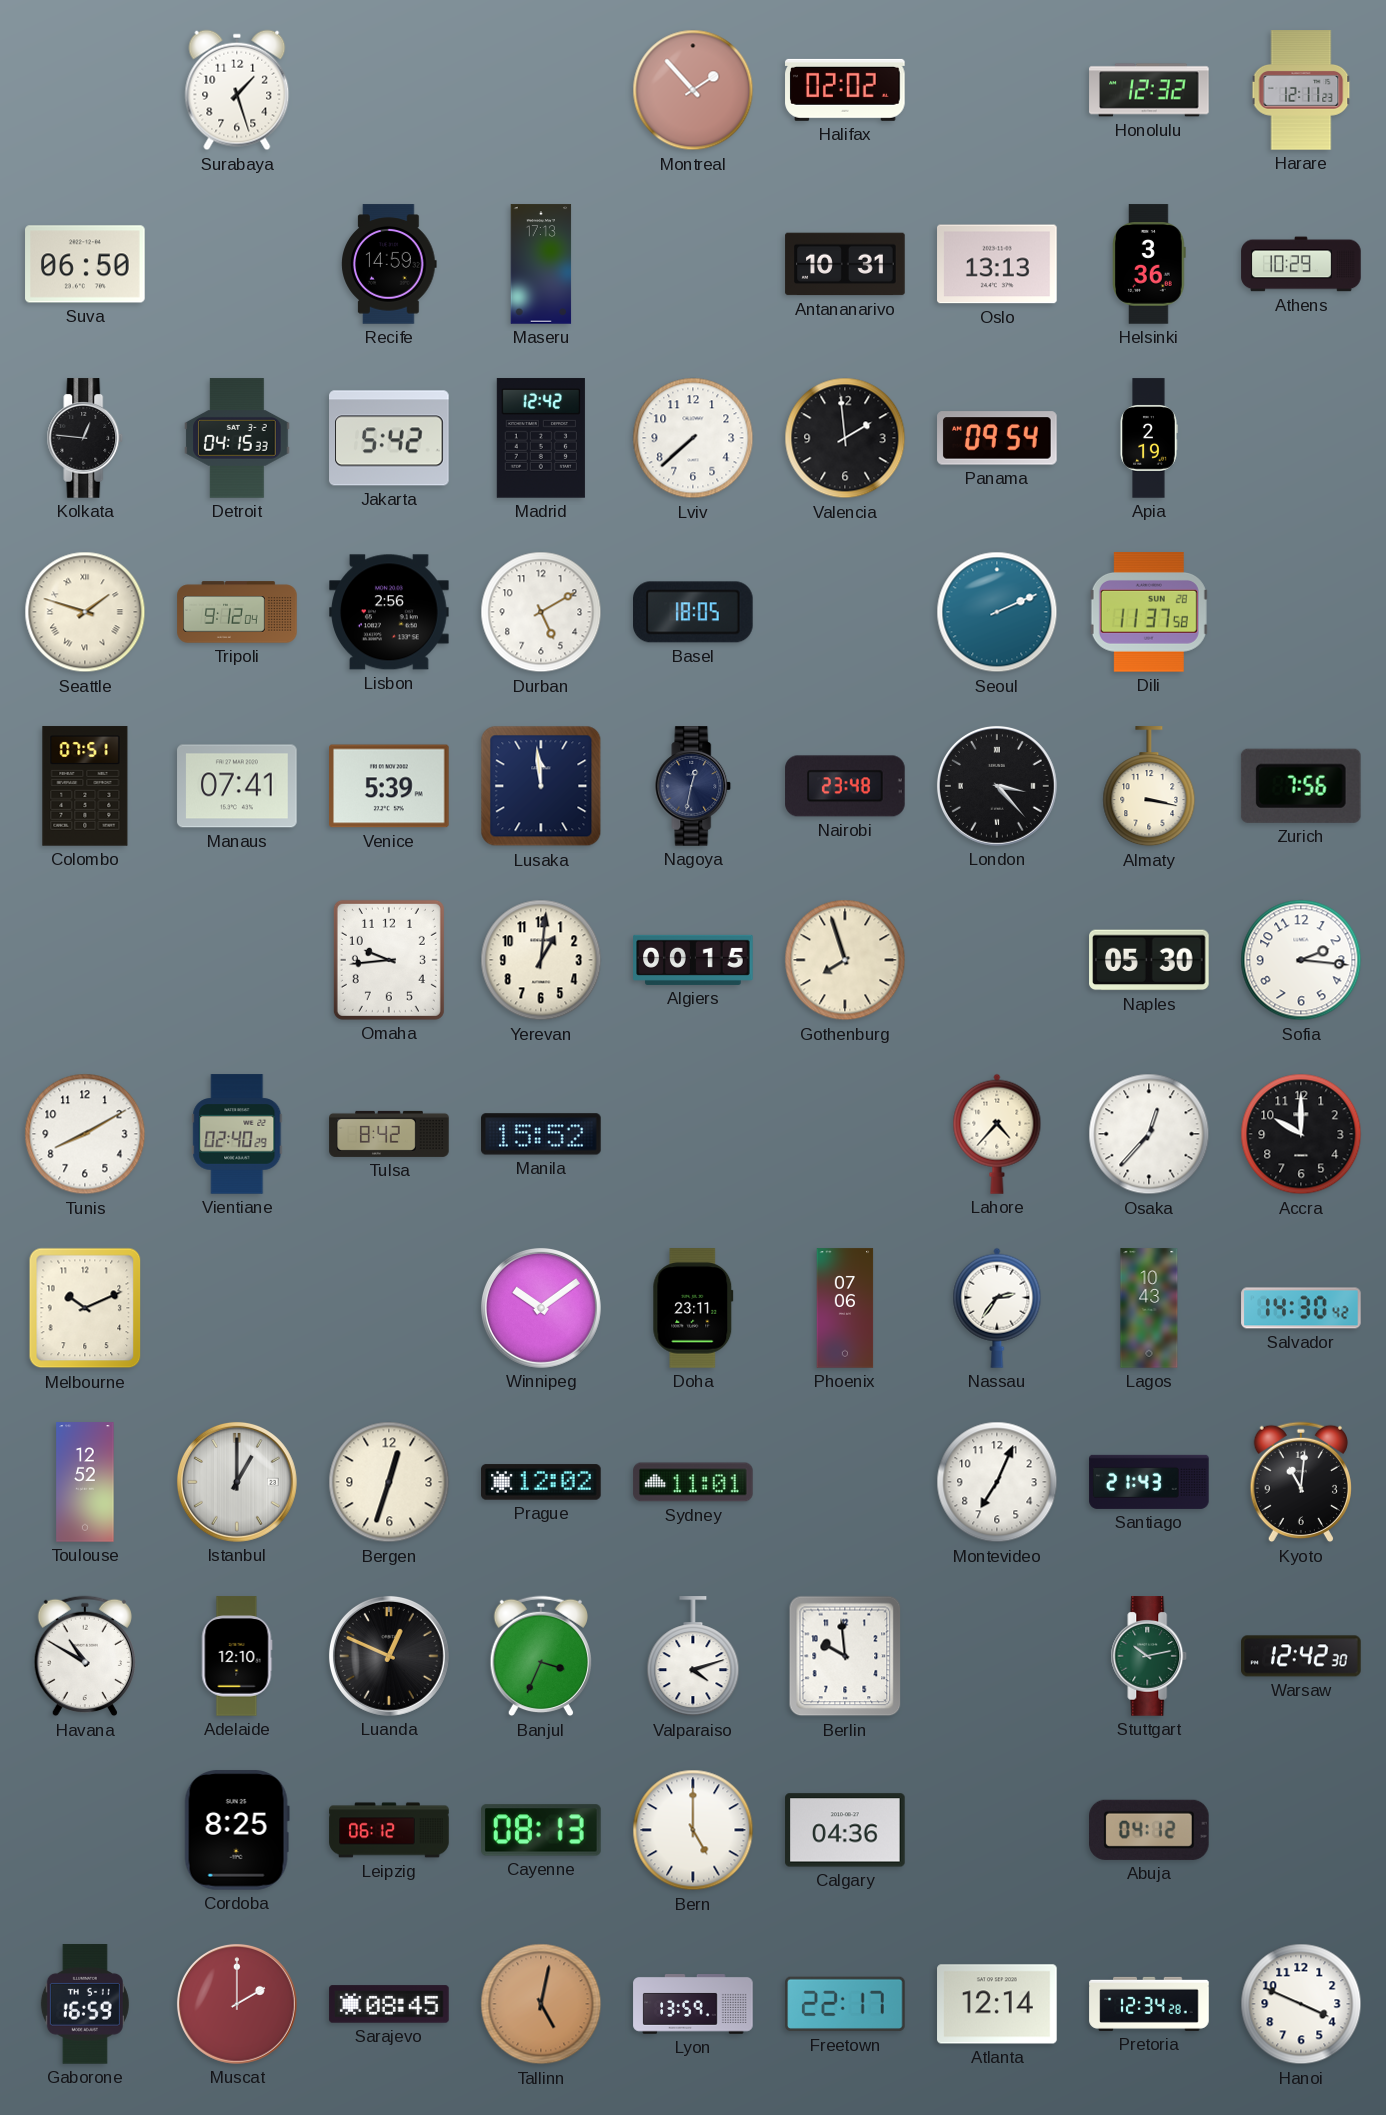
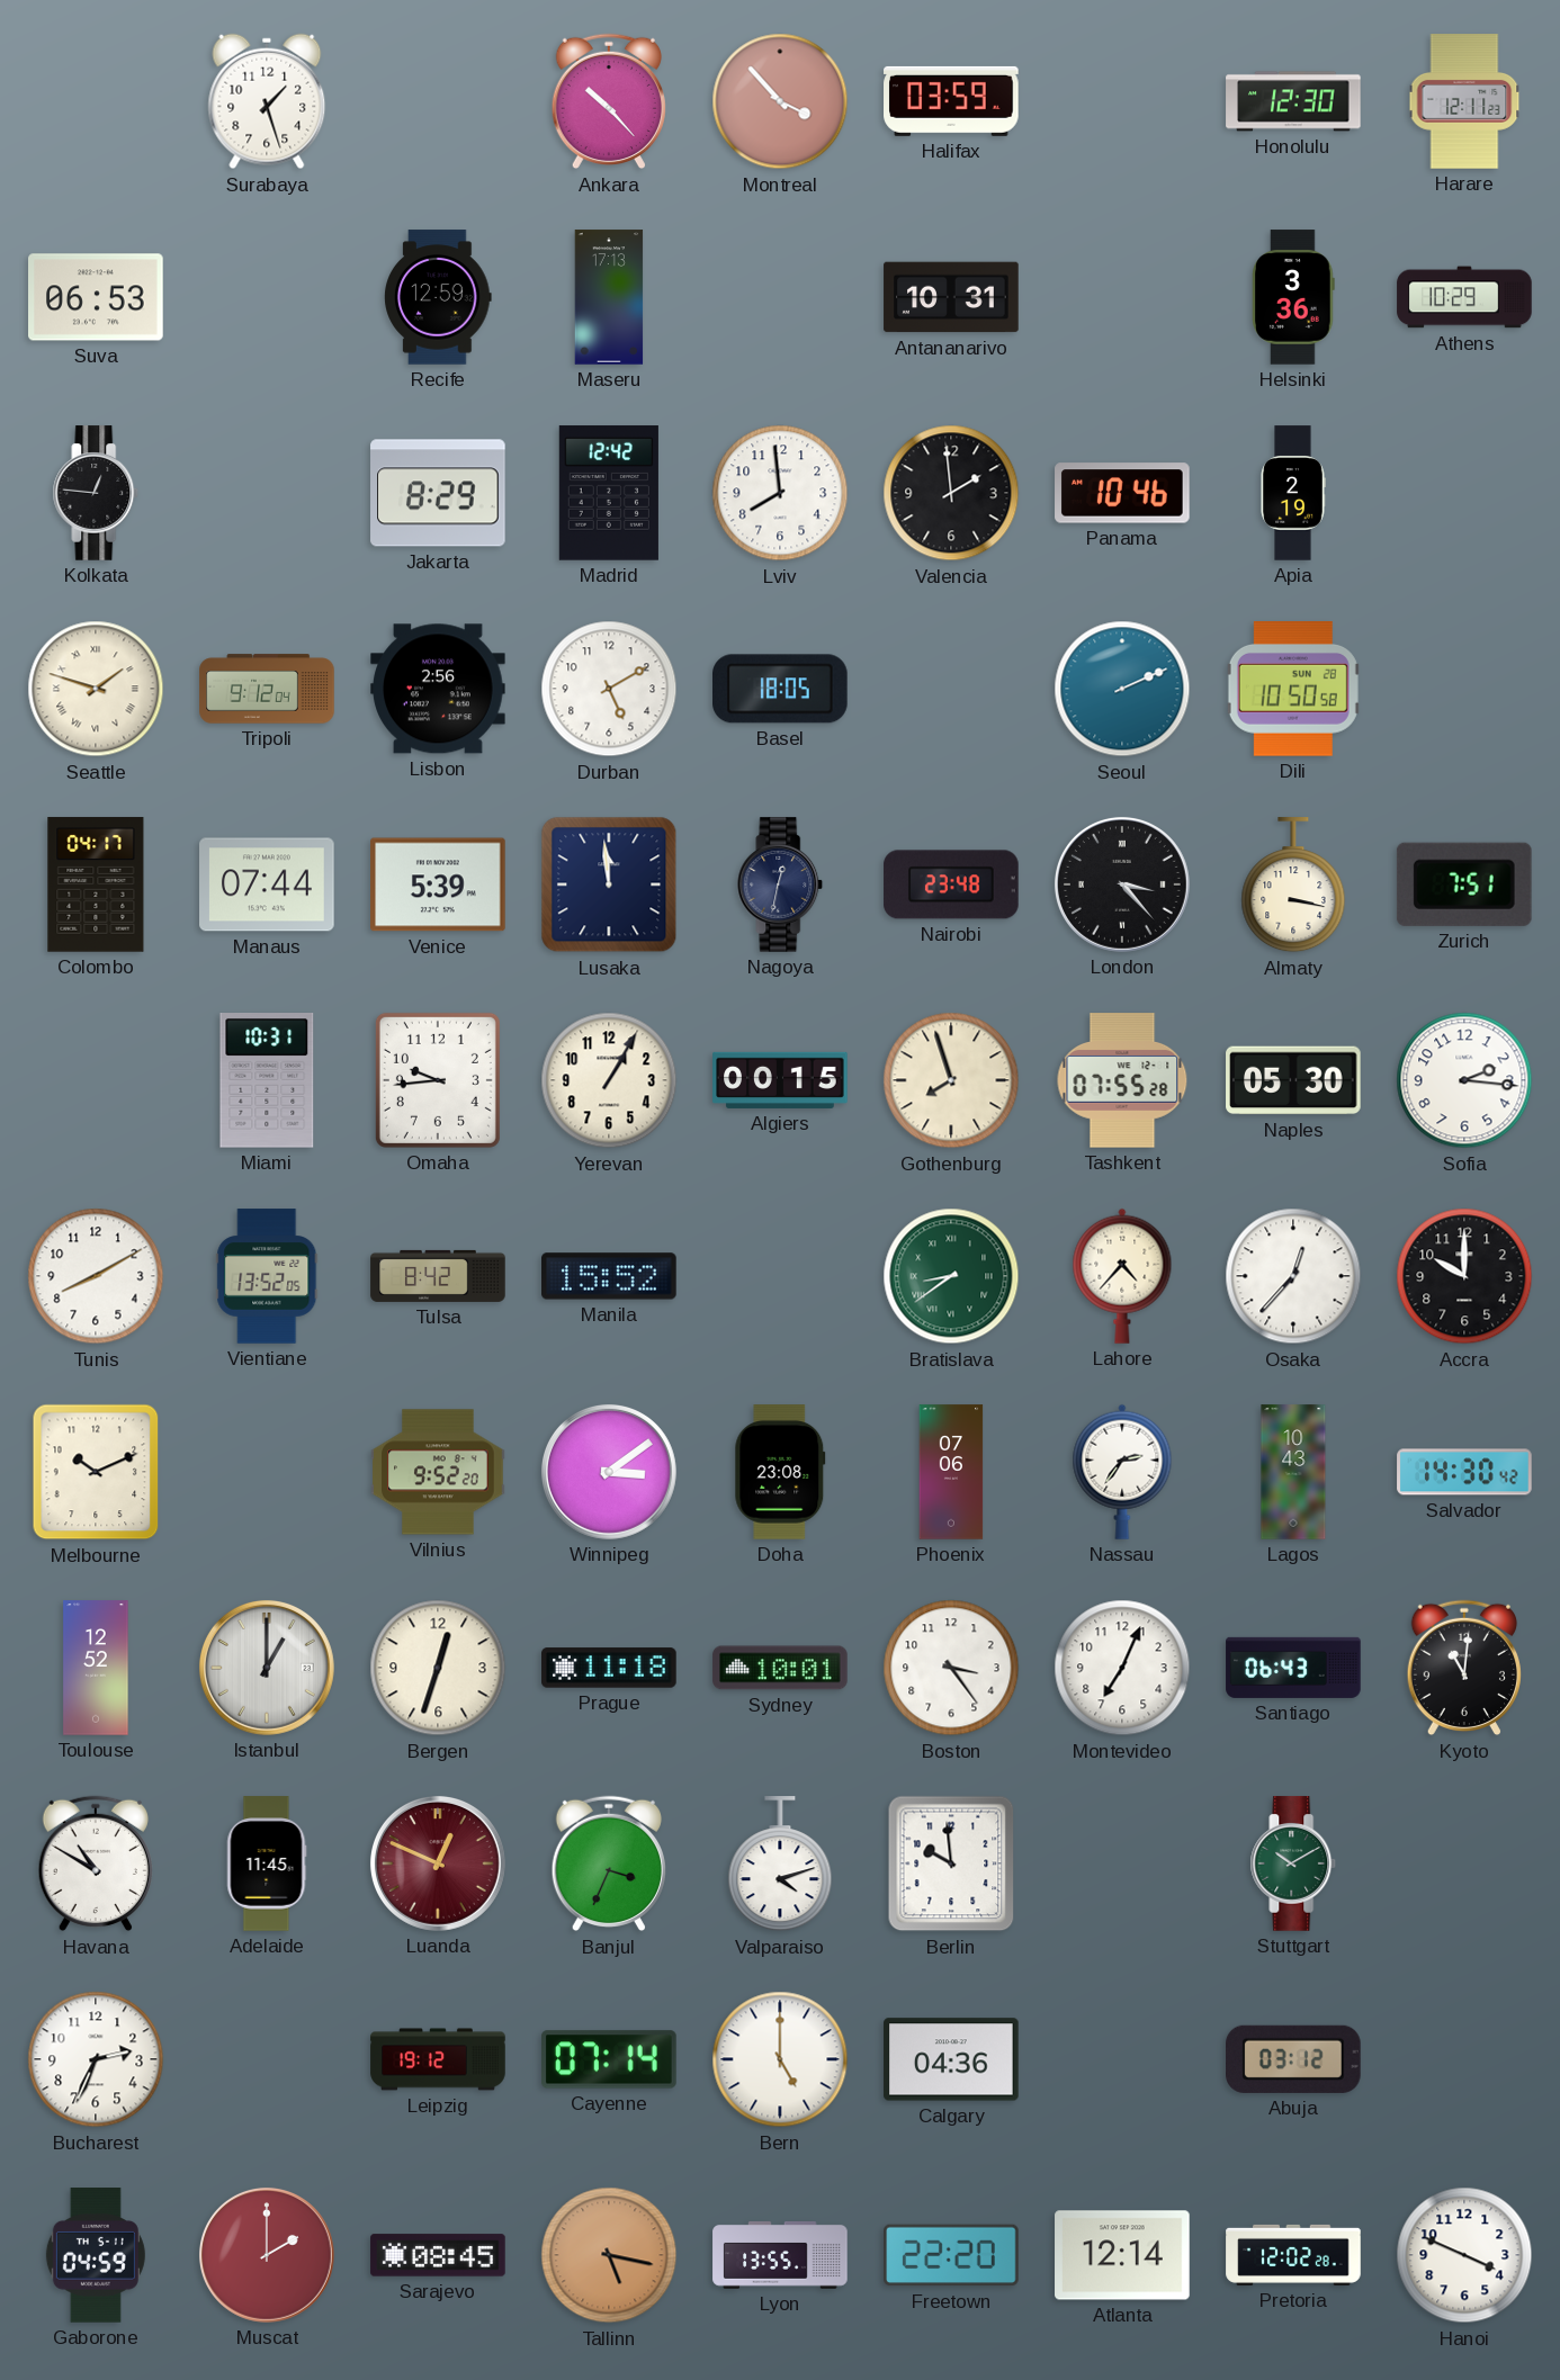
Ankara: none -> 10:23
Montreal: 1:53 -> 3:53
Halifax: 02:02 -> 03:59
Honolulu: 12:32 -> 12:30
Suva: 06:50 -> 06:53
Recife: 14:59 -> 12:59
Oslo: 13:13 -> none
Detroit: 04:15 -> none
Jakarta: 5:42 -> 8:29
Lviv: 7:38 -> 7:59
Panama: 09:54 -> 10:46
Dili: 11:37 -> 10:50
Colombo: 07:51 -> 04:17
Manaus: 07:41 -> 07:44
Zurich: 7:56 -> 7:51
Miami: none -> 10:31
Yerevan: 1:01 -> 1:05
Tashkent: none -> 07:55
Vientiane: 02:40 -> 13:52
Bratislava: none -> 8:39
Vilnius: none -> 9:52
Winnipeg: 10:09 -> 3:09
Doha: 23:11 -> 23:08
Prague: 12:02 -> 11:18
Sydney: 11:01 -> 10:01
Boston: none -> 3:24
Santiago: 21:43 -> 06:43
Adelaide: 12:10 -> 11:45
Luanda dial: black -> burgundy
Stuttgart: 10:13 -> 10:10
Warsaw: 12:42 -> none
Bucharest: none -> 2:34
Cordoba: 8:25 -> none
Leipzig: 06:12 -> 19:12
Cayenne: 08:13 -> 07:14
Abuja: 04:12 -> 03:12
Gaborone: 16:59 -> 04:59
Tallinn: 5:02 -> 5:17
Lyon: 13:59 -> 13:55
Freetown: 22:17 -> 22:20
Pretoria: 12:34 -> 12:02
